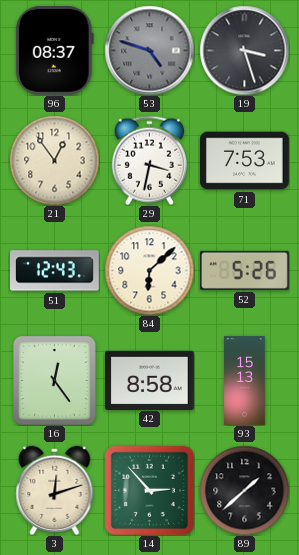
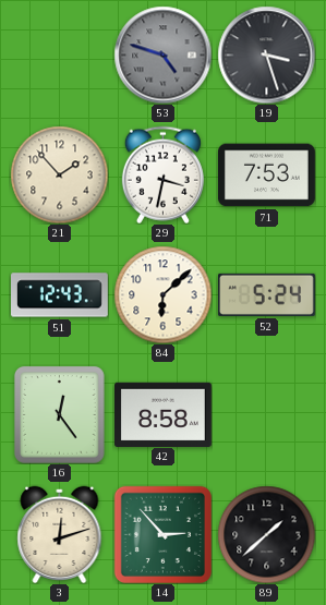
96: 08:37 -> none
21: 12:54 -> 1:53
52: 5:26 -> 5:24
93: 15:13 -> none
